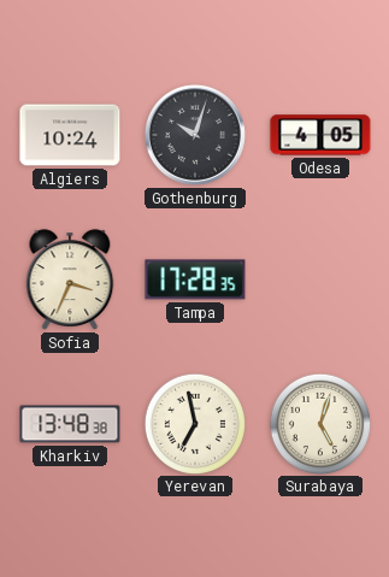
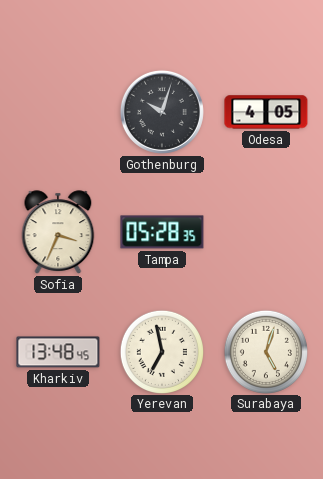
Algiers: 10:24 -> none
Tampa: 17:28 -> 05:28
Kharkiv: 13:48:38 -> 13:48:45
